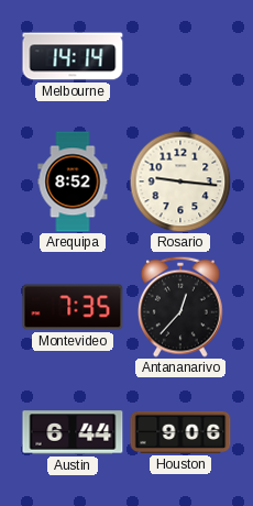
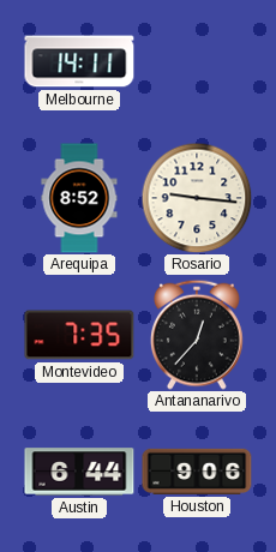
Melbourne: 14:14 -> 14:11
